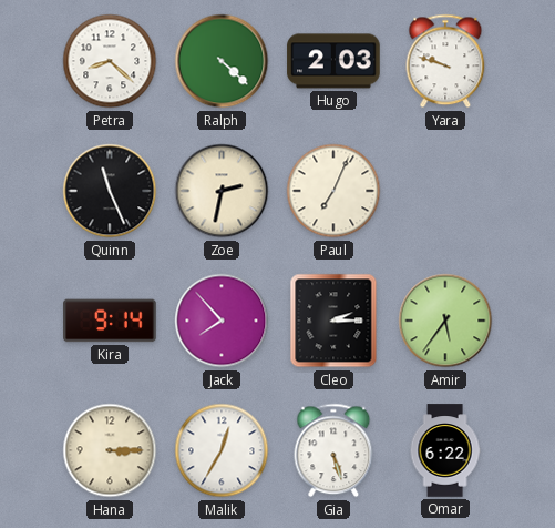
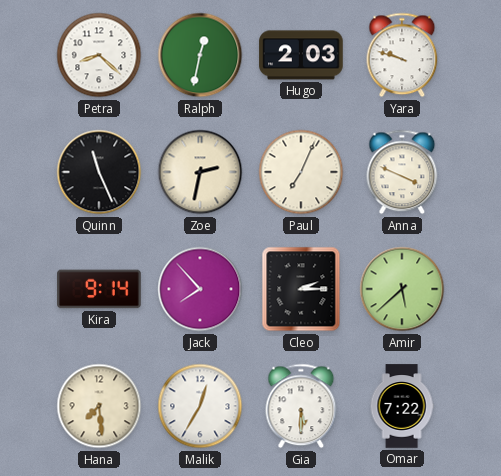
Ralph: 4:22 -> 12:32
Anna: none -> 3:49
Amir: 5:36 -> 5:38
Hana: 3:15 -> 7:29
Gia: 5:27 -> 5:30
Omar: 6:22 -> 7:22
